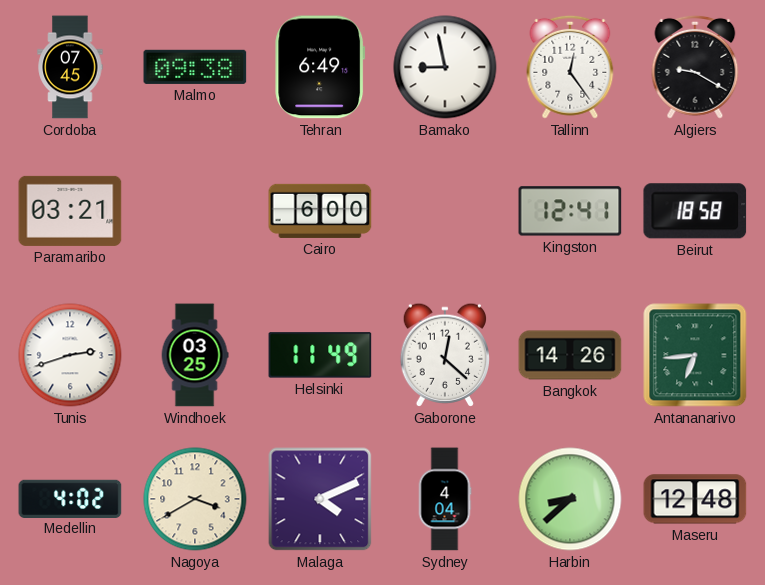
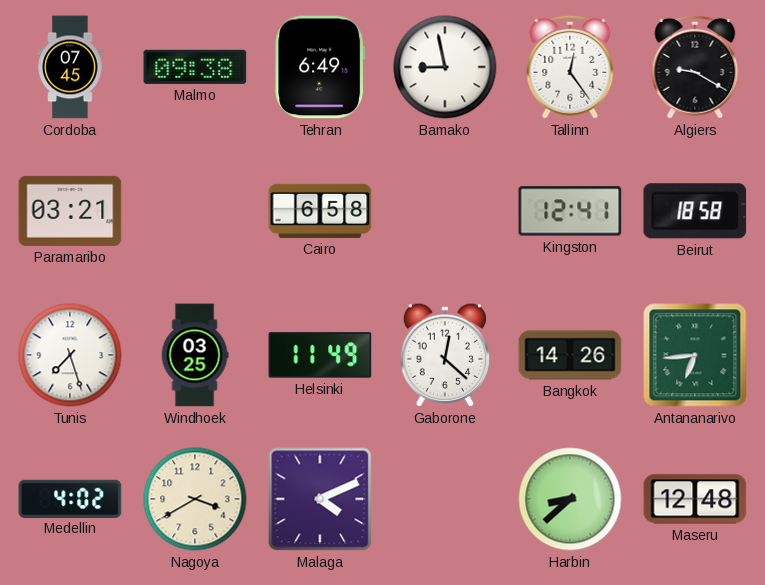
Cairo: 6:00 -> 6:58
Tunis: 2:42 -> 7:27
Sydney: 4:04 -> none
